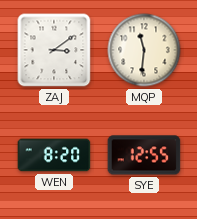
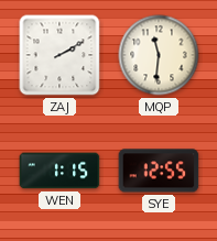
ZAJ: 3:09 -> 2:10
WEN: 8:20 -> 1:15
